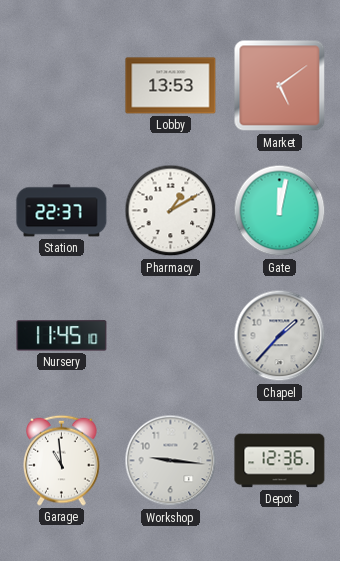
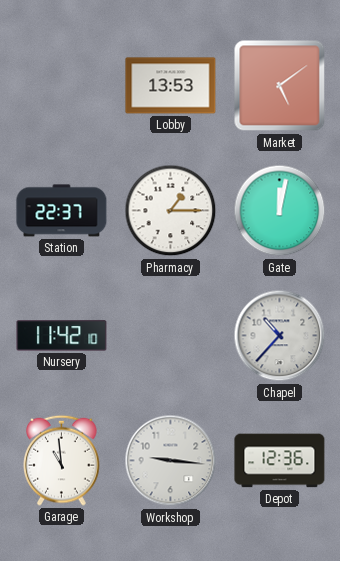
Pharmacy: 1:10 -> 1:15
Nursery: 11:45 -> 11:42
Chapel: 1:37 -> 10:37
